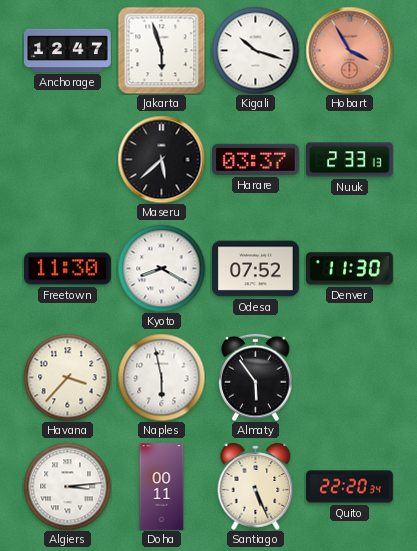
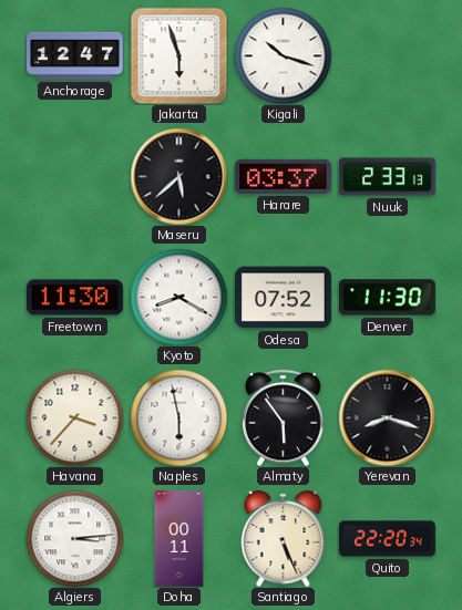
Hobart: 3:55 -> none
Yerevan: none -> 8:18
